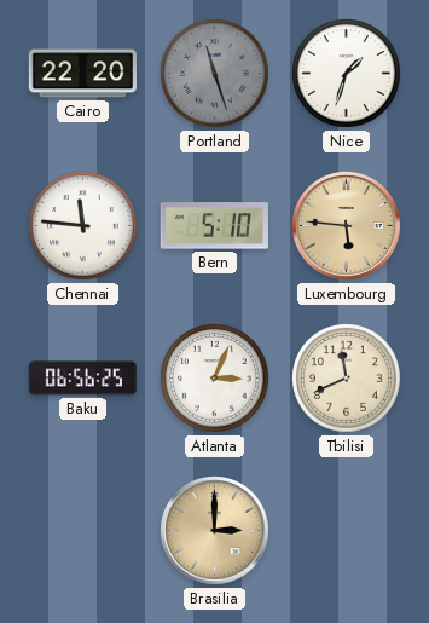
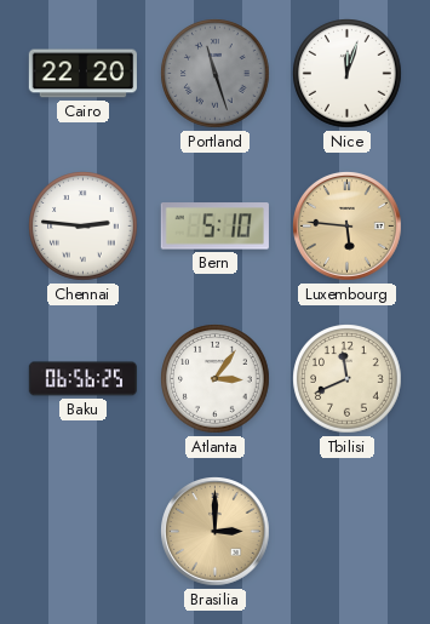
Nice: 1:33 -> 12:03
Chennai: 11:46 -> 2:46
Atlanta: 3:04 -> 3:06
